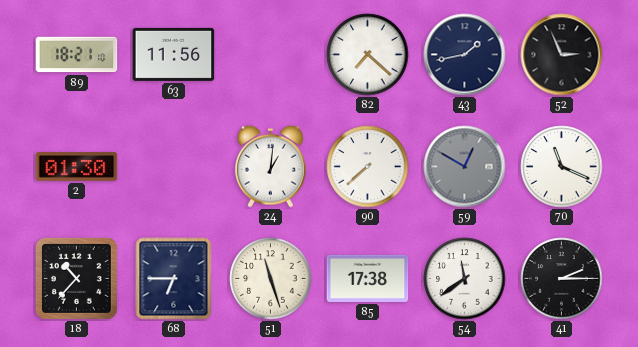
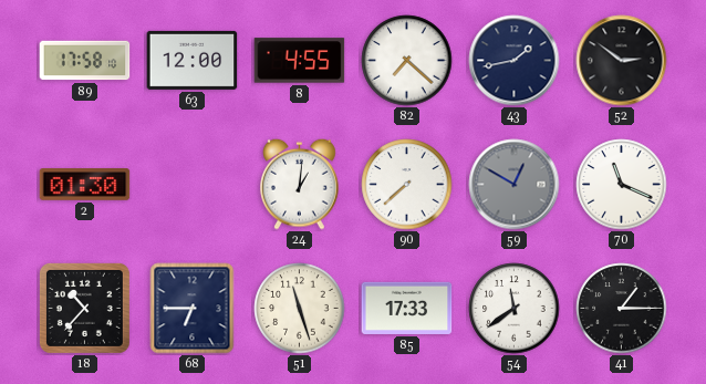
89: 18:21 -> 17:58
63: 11:56 -> 12:00
8: none -> 4:55
52: 2:56 -> 2:51
85: 17:38 -> 17:33
41: 2:15 -> 1:15
